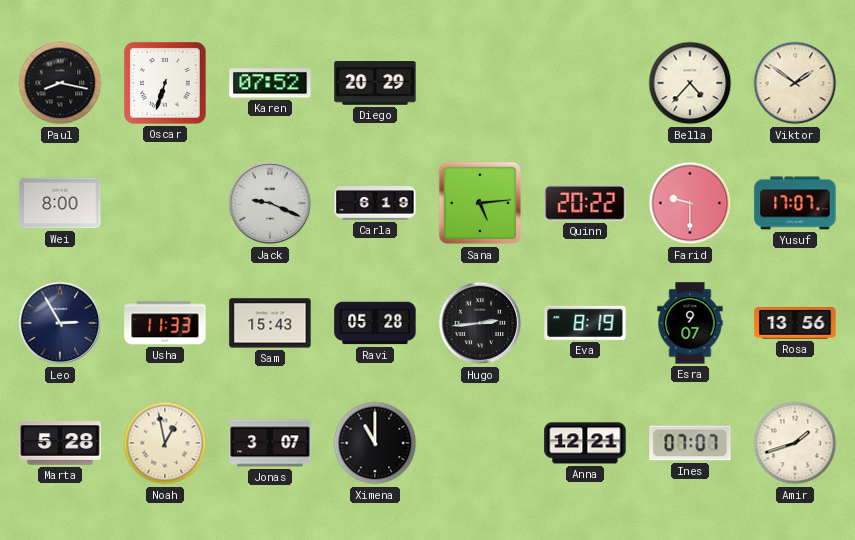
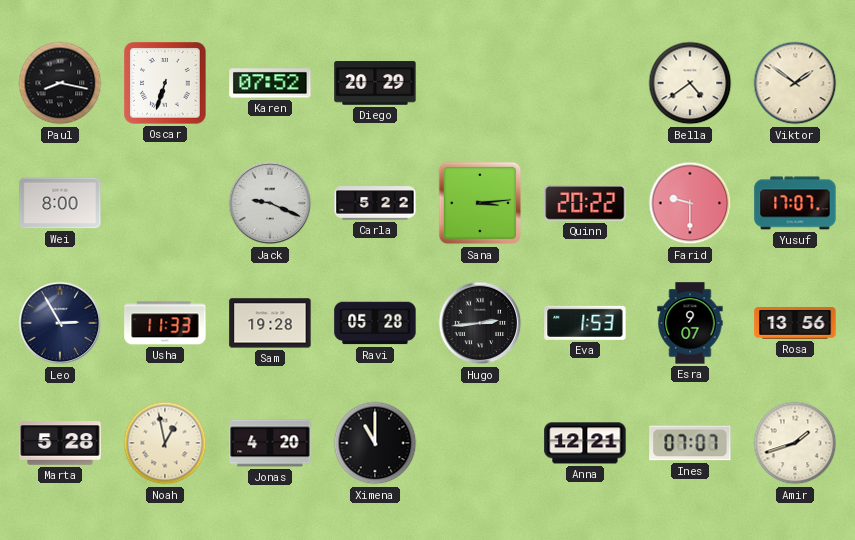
Bella: 4:37 -> 4:39
Carla: 6:19 -> 5:22
Sana: 5:14 -> 3:14
Sam: 15:43 -> 19:28
Eva: 8:19 -> 1:53
Jonas: 3:07 -> 4:20
